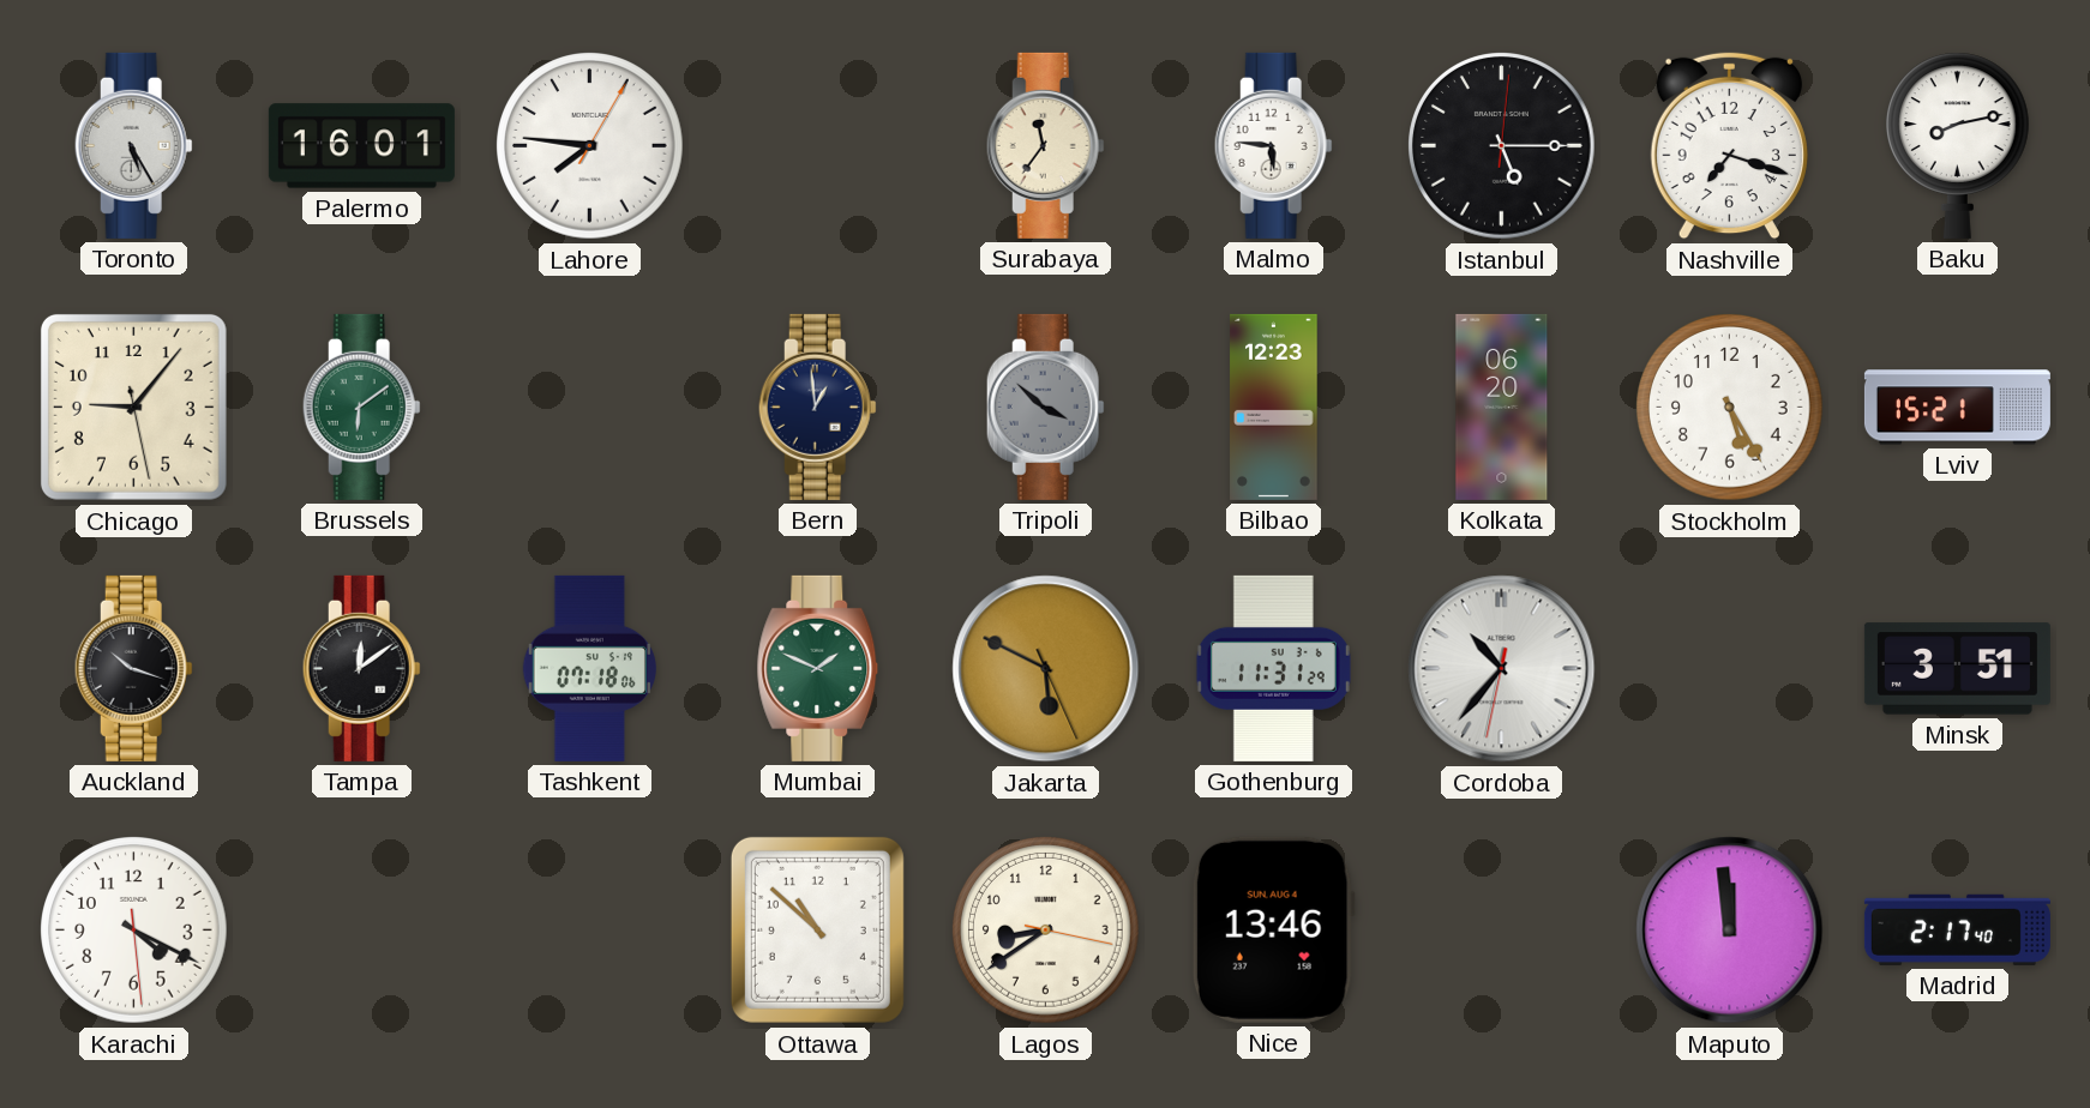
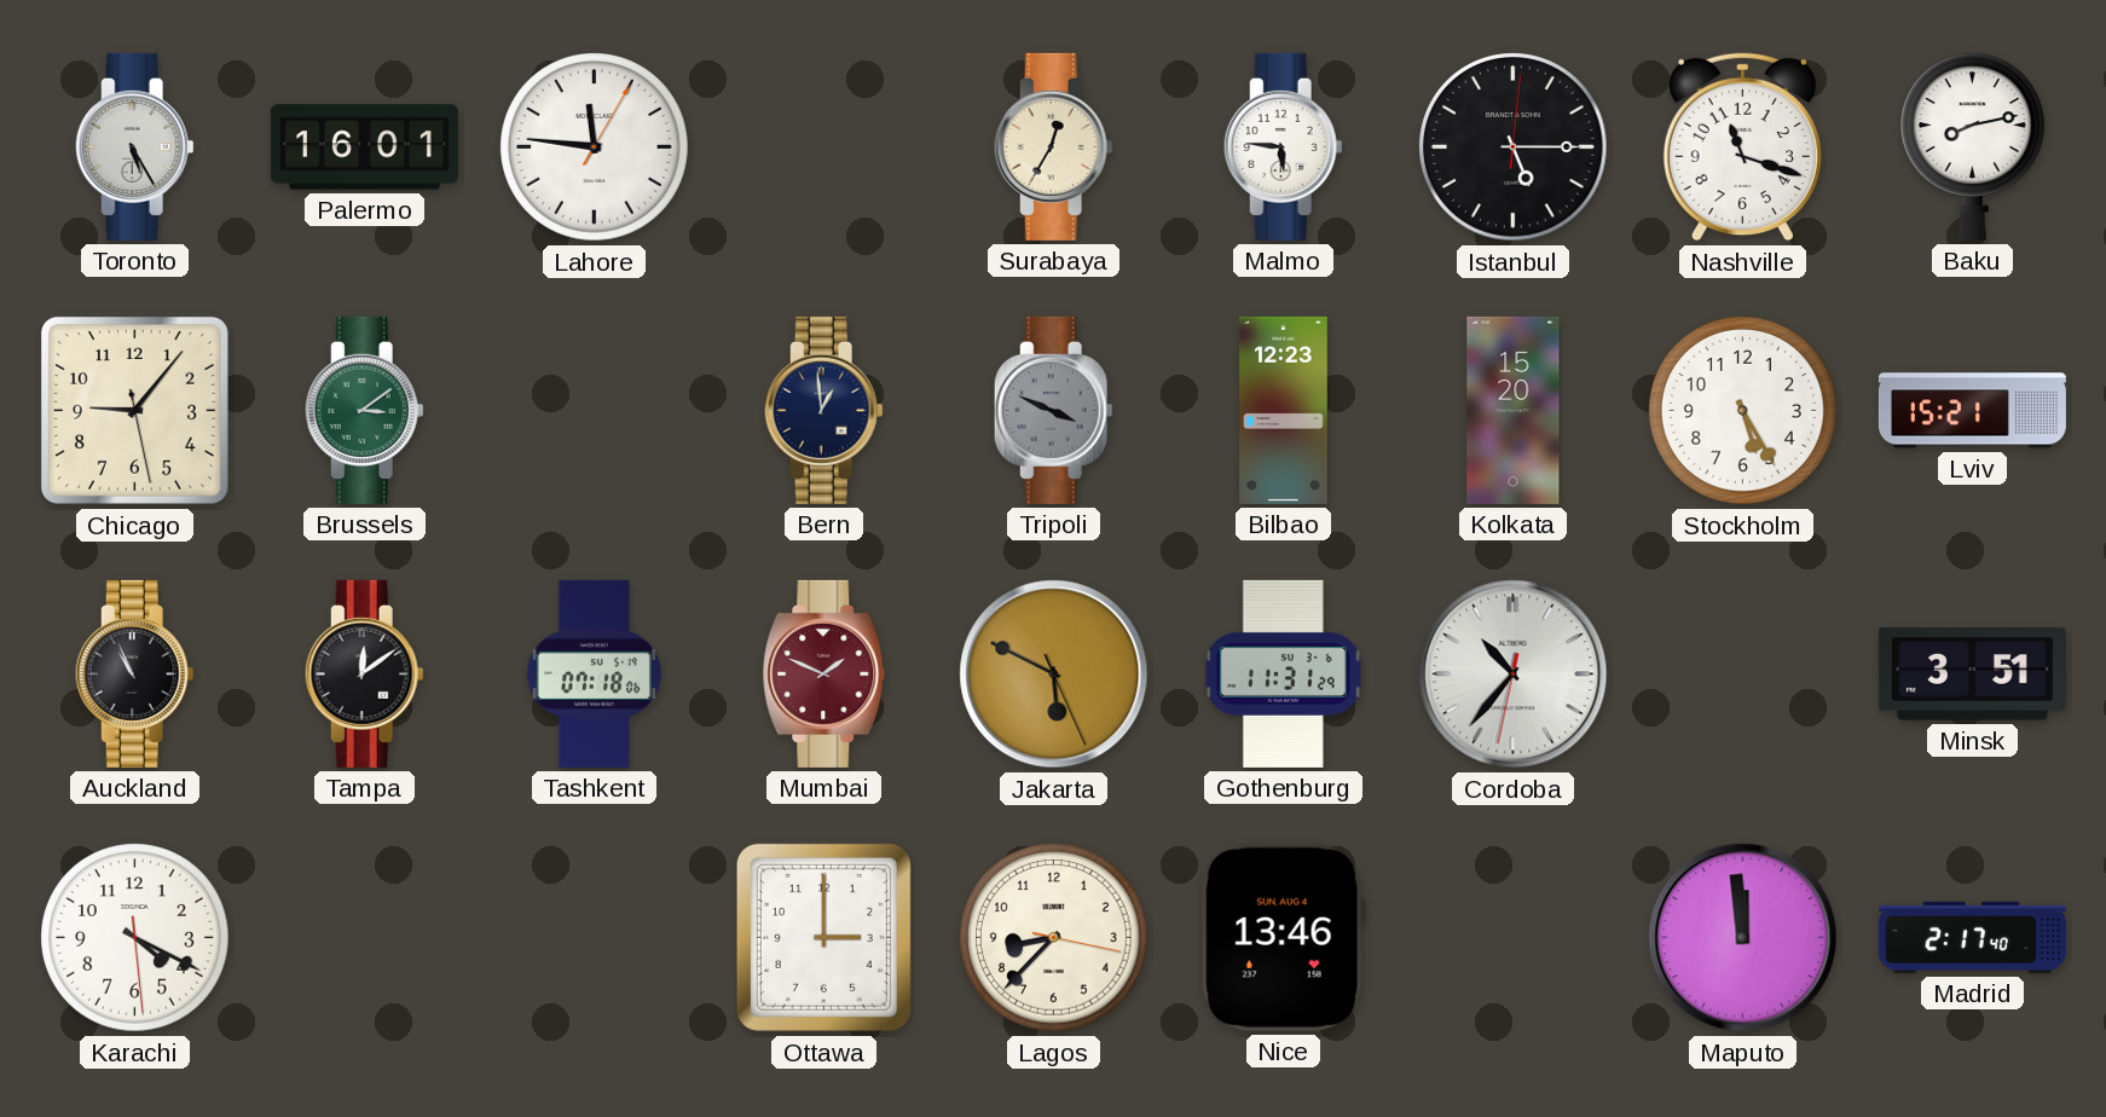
Lahore: 7:46 -> 11:46
Surabaya: 11:36 -> 12:35
Nashville: 7:18 -> 11:18
Brussels: 6:09 -> 3:09
Tripoli: 3:52 -> 3:49
Kolkata: 06:20 -> 15:20
Auckland: 10:18 -> 10:56
Mumbai dial: green -> burgundy
Ottawa: 10:52 -> 3:00
Lagos: 8:39 -> 8:37
